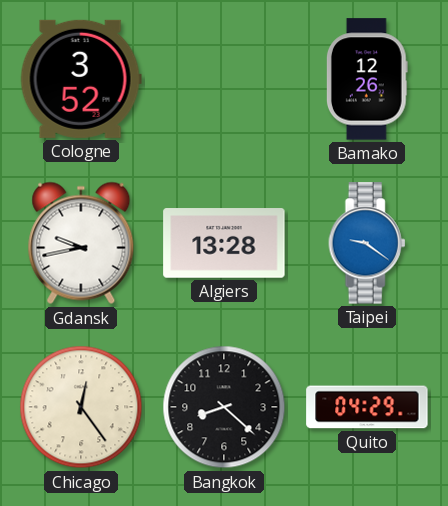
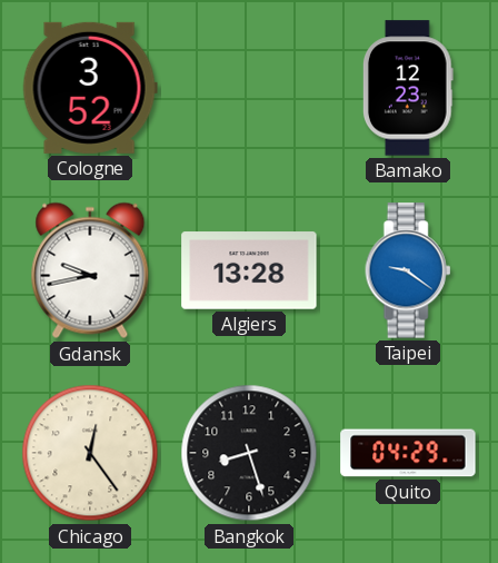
Bamako: 12:26 -> 12:23
Bangkok: 8:22 -> 8:27
